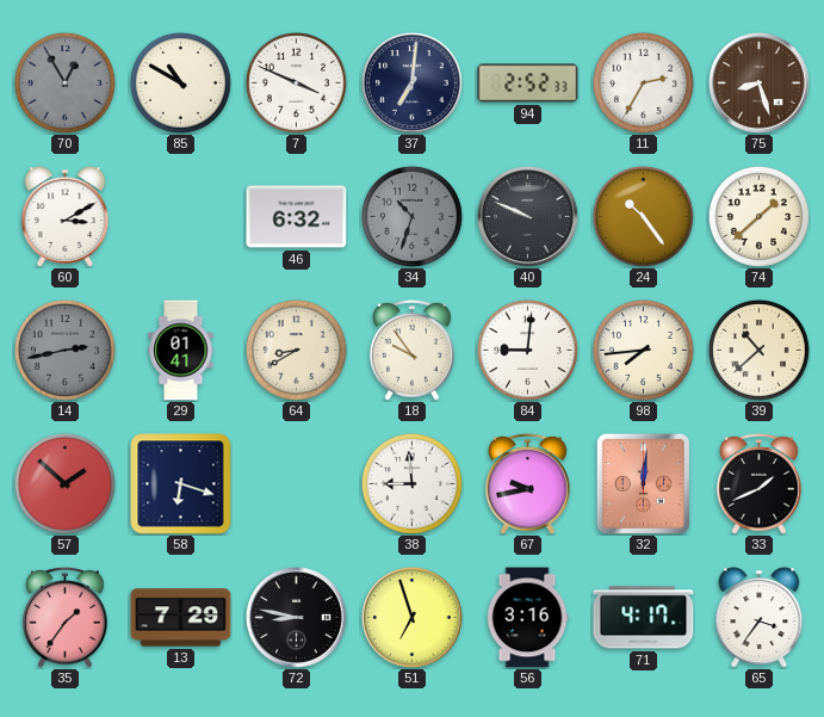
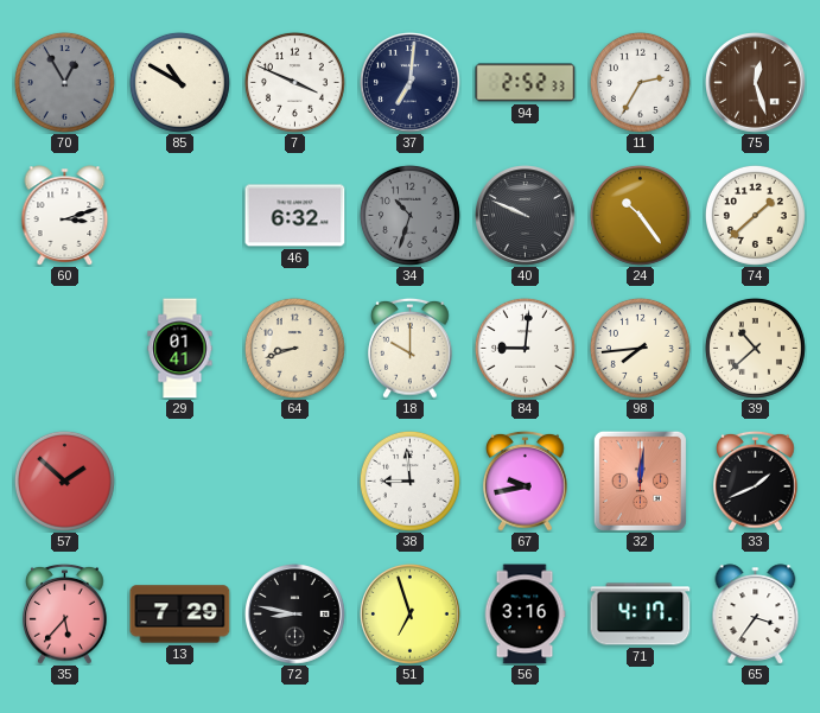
75: 8:27 -> 12:27
60: 3:10 -> 3:12
14: 2:43 -> none
64: 8:40 -> 8:42
18: 9:54 -> 10:00
58: 6:18 -> none
35: 1:36 -> 5:37
